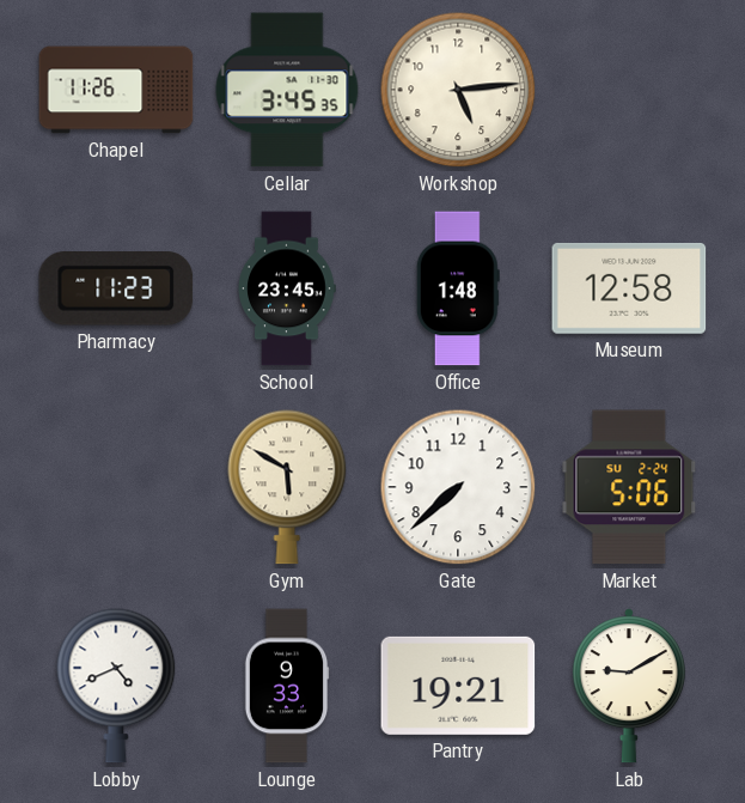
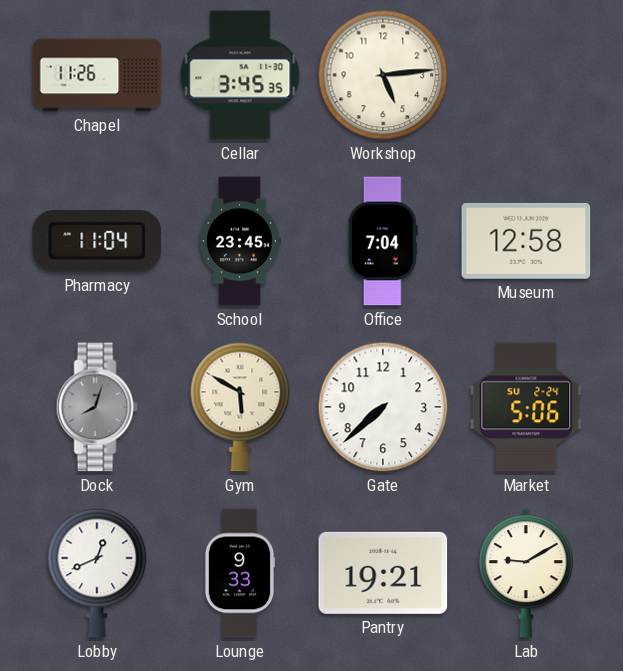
Pharmacy: 11:23 -> 11:04
Office: 1:48 -> 7:04
Dock: none -> 8:03
Lobby: 4:41 -> 12:41
